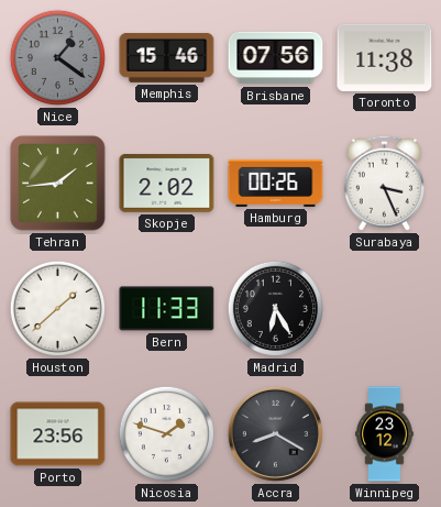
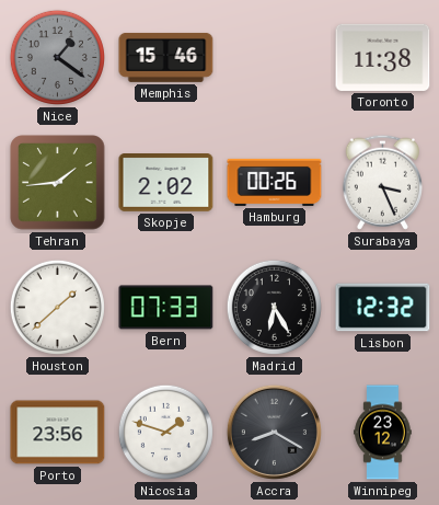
Brisbane: 07:56 -> none
Bern: 11:33 -> 07:33
Lisbon: none -> 12:32
